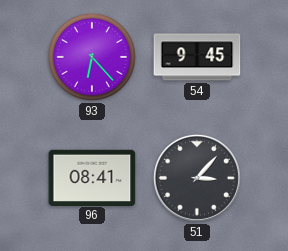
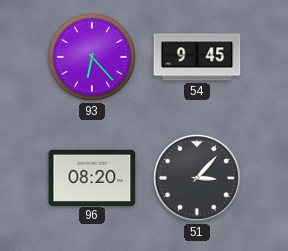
96: 08:41 -> 08:20
